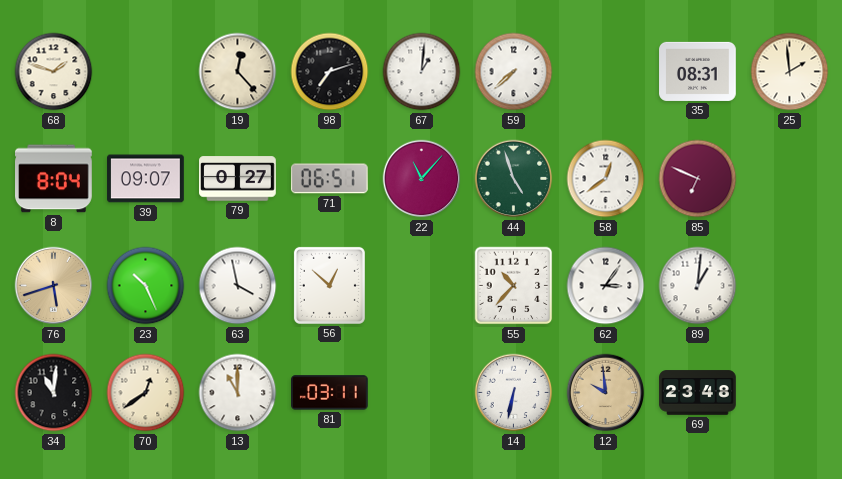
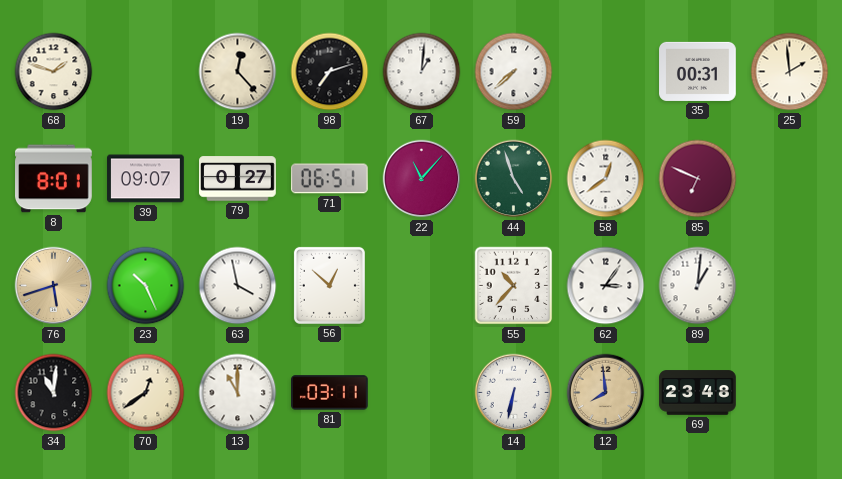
35: 08:31 -> 00:31
8: 8:04 -> 8:01
12: 9:59 -> 7:59
